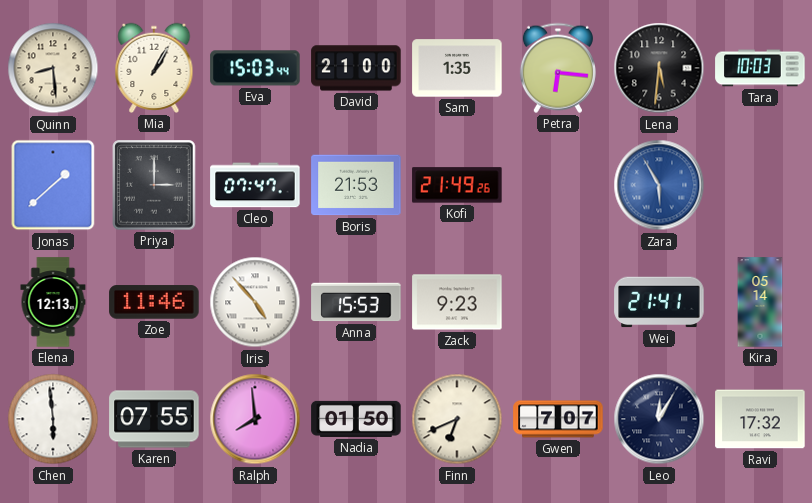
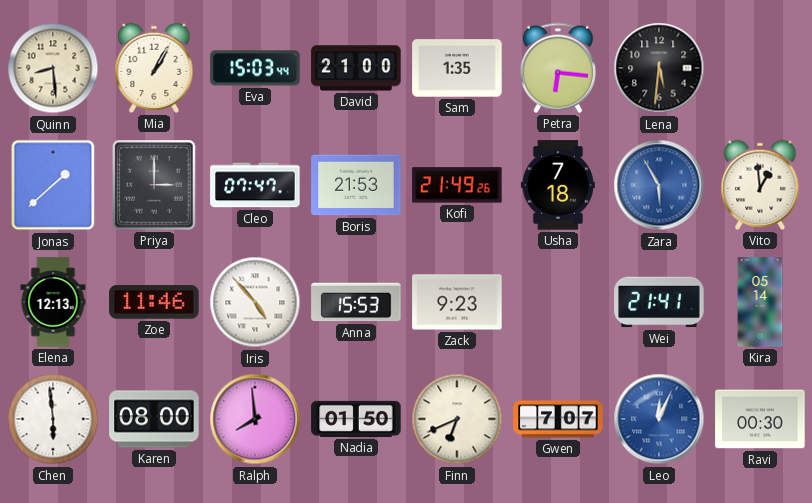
Tara: 10:03 -> none
Usha: none -> 7:18
Vito: none -> 12:59
Karen: 07:55 -> 08:00
Leo: 12:05 -> 12:04
Leo dial: navy -> blue
Ravi: 17:32 -> 00:30
